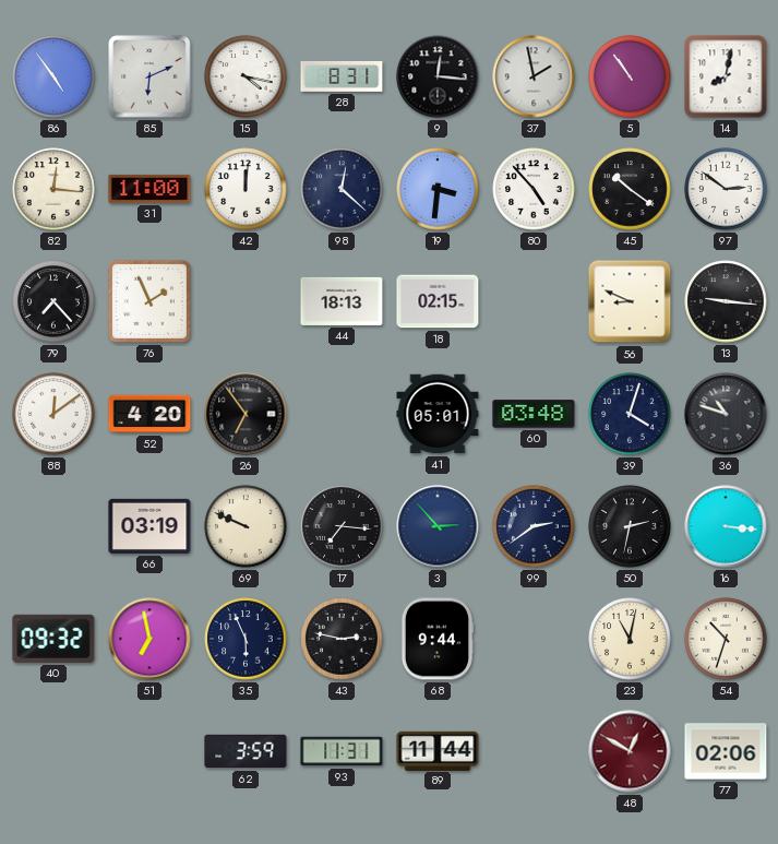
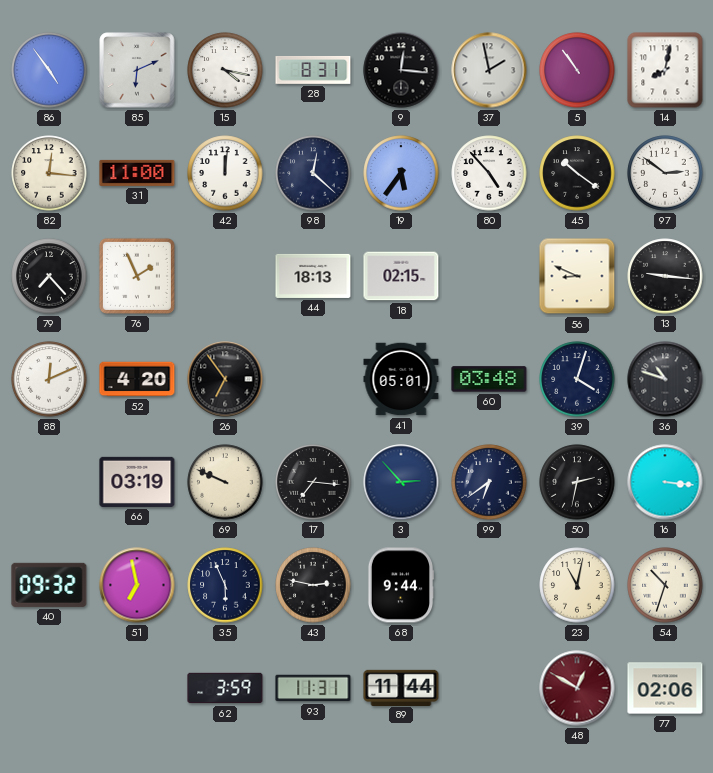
19: 3:31 -> 5:36
88: 12:09 -> 12:11
99: 2:39 -> 6:39
